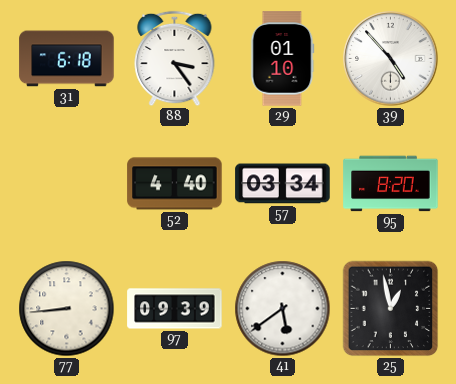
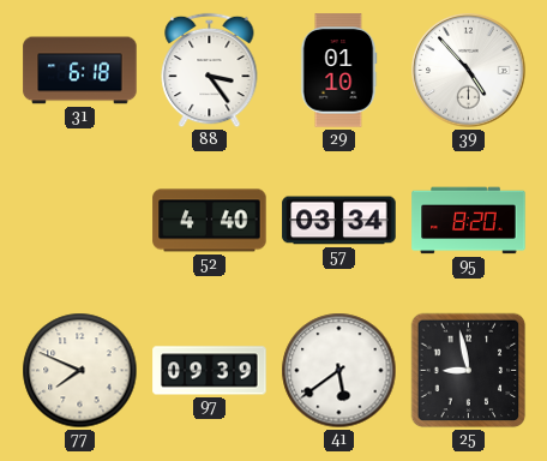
77: 8:44 -> 7:49
25: 12:58 -> 8:58
